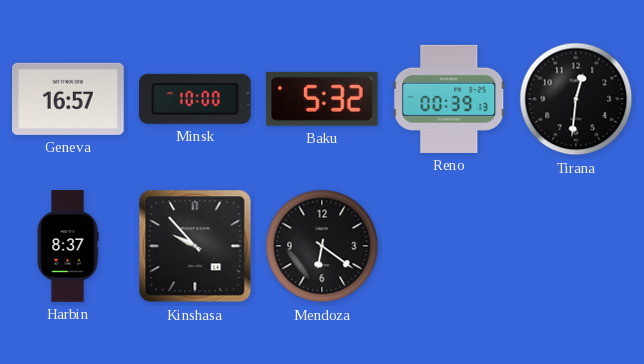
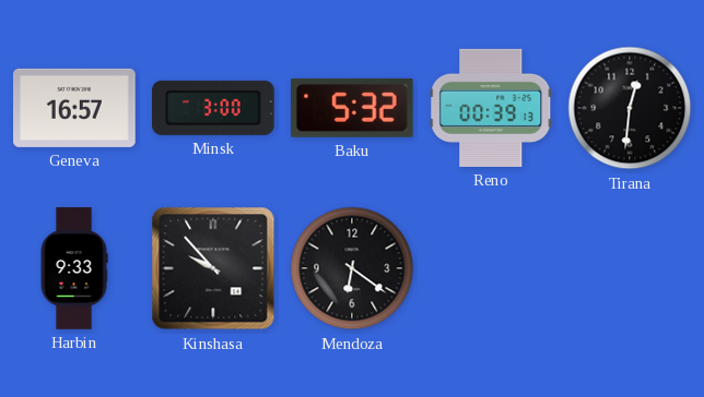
Minsk: 10:00 -> 3:00
Harbin: 8:37 -> 9:33
